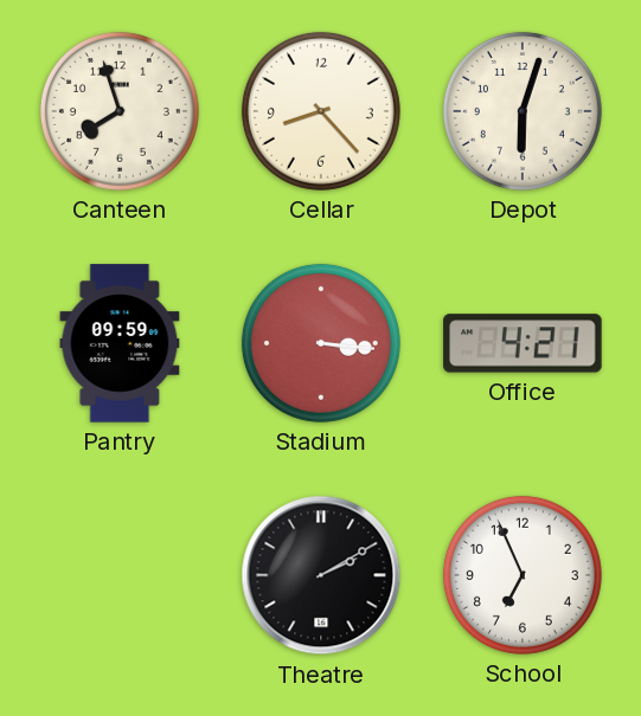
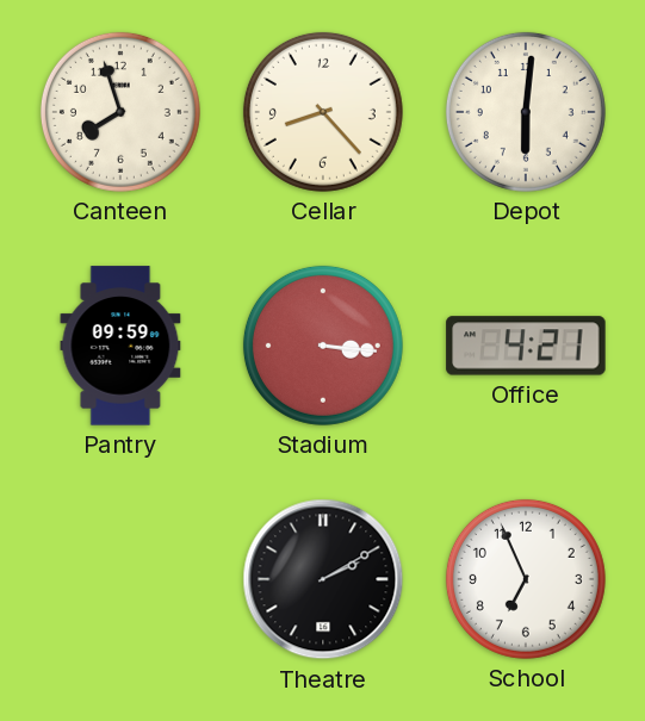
Depot: 6:03 -> 6:01
